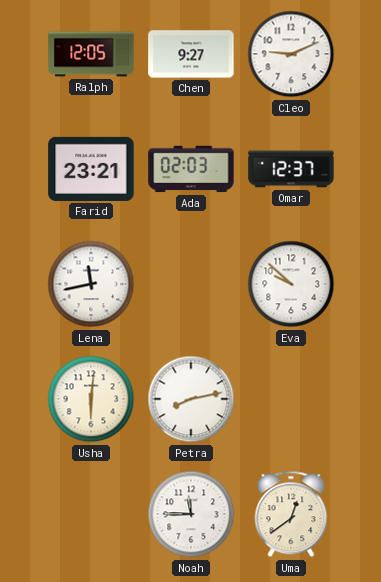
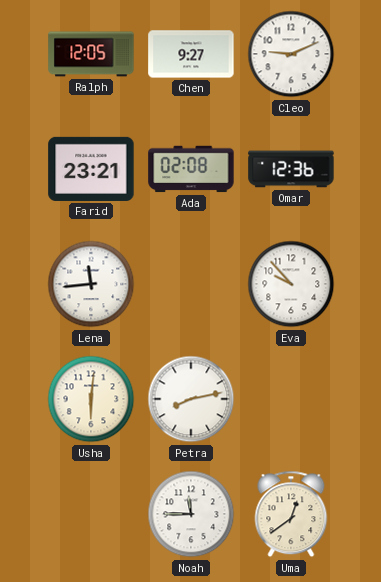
Ada: 02:03 -> 02:08
Omar: 12:37 -> 12:36
Lena: 11:43 -> 11:44
Eva: 9:52 -> 9:53
